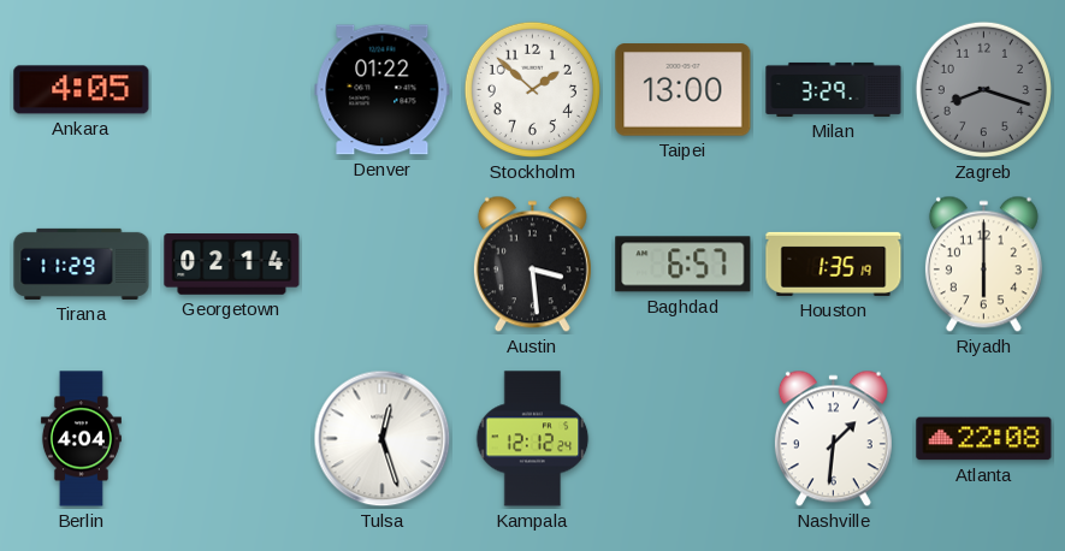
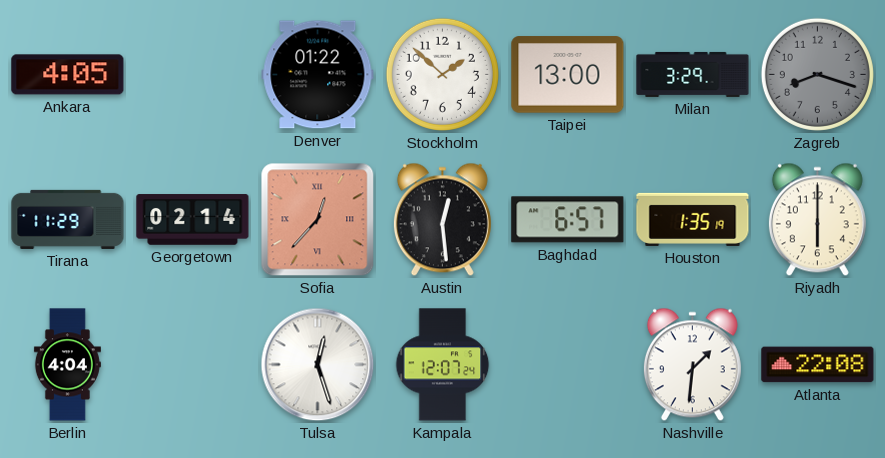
Sofia: none -> 12:37
Austin: 3:29 -> 12:29
Kampala: 12:12 -> 12:07
